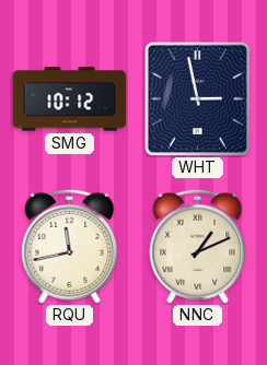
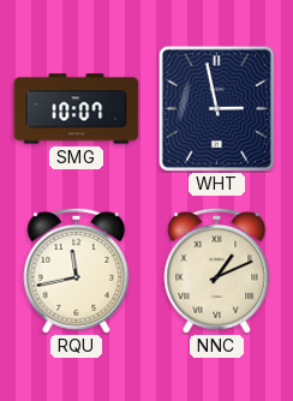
SMG: 10:12 -> 10:07
